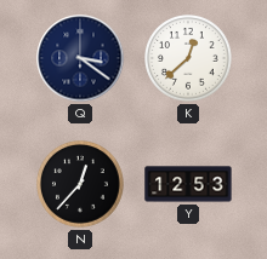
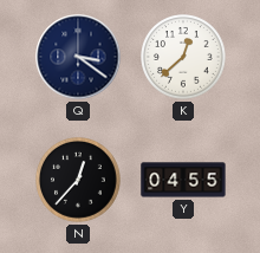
Y: 12:53 -> 04:55
